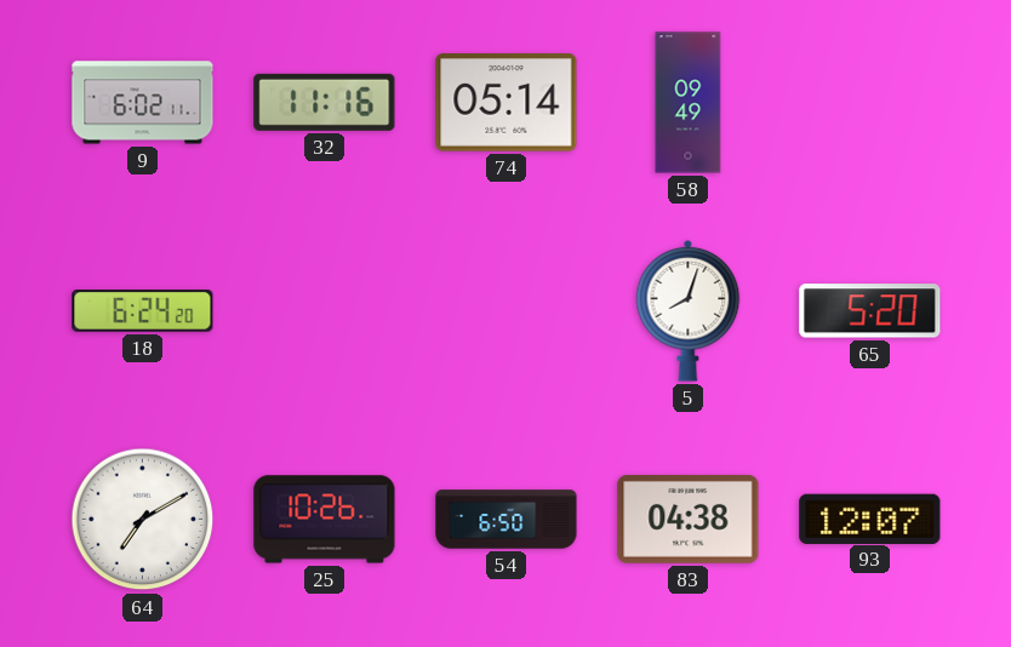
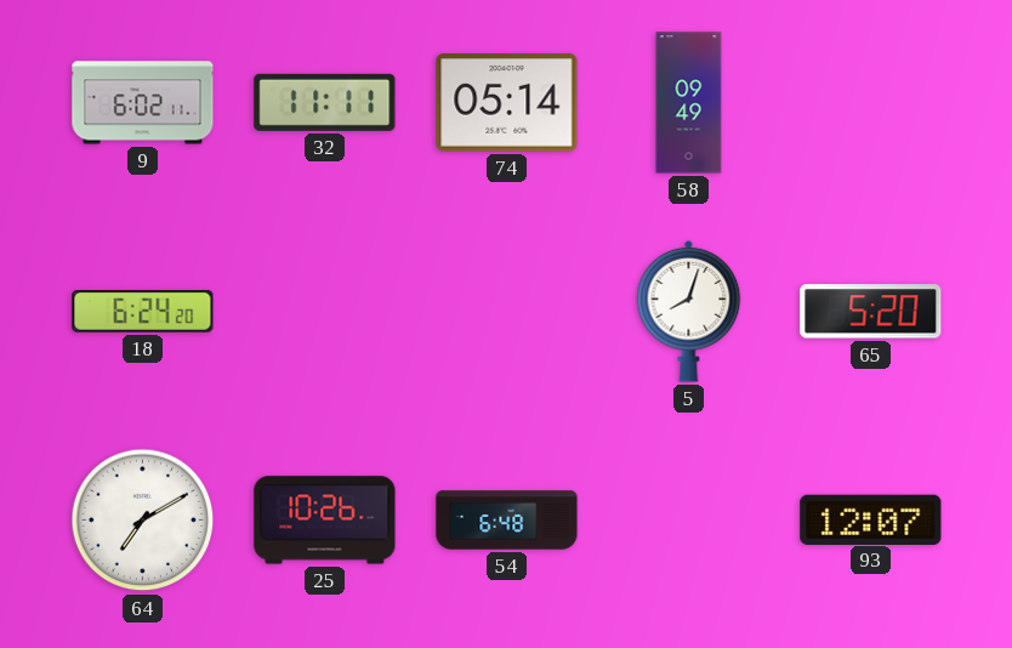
32: 11:16 -> 11:11
54: 6:50 -> 6:48
83: 04:38 -> none
